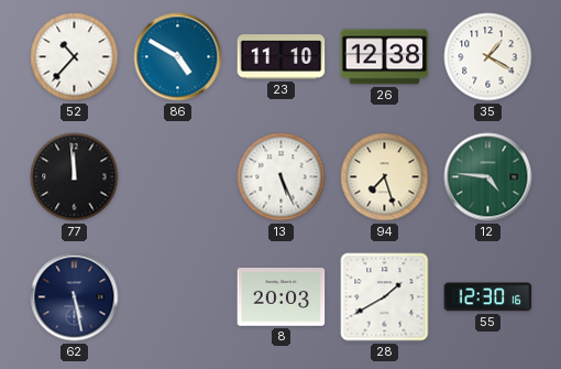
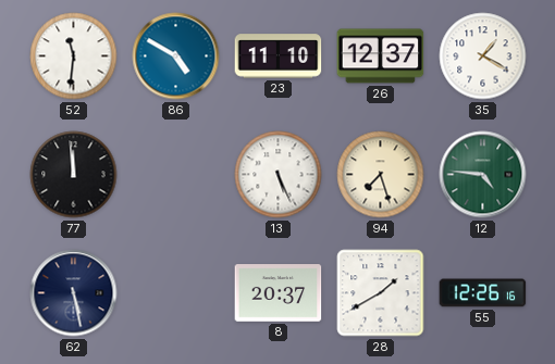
52: 10:37 -> 11:31
26: 12:38 -> 12:37
8: 20:03 -> 20:37
55: 12:30 -> 12:26
